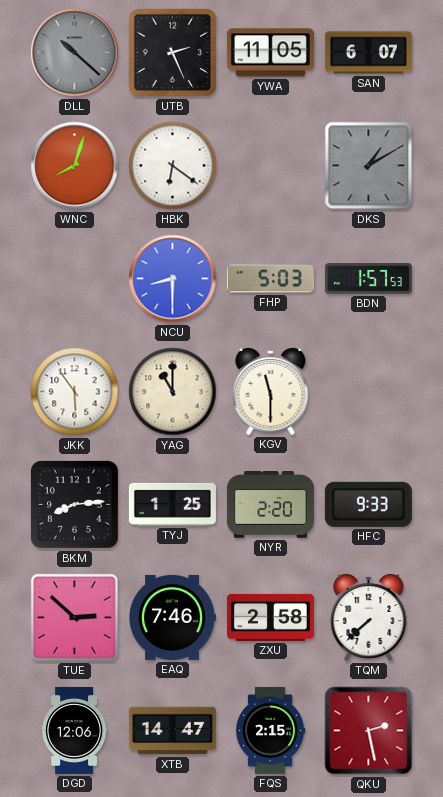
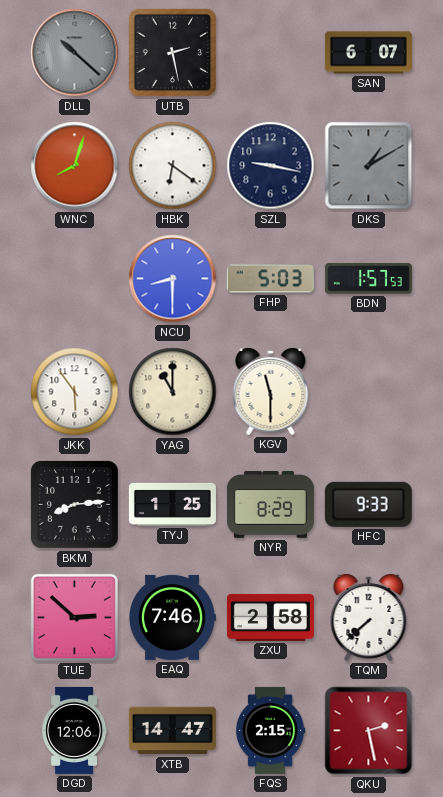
UTB: 2:26 -> 2:28
YWA: 11:05 -> none
SZL: none -> 9:17
NYR: 2:20 -> 8:29
